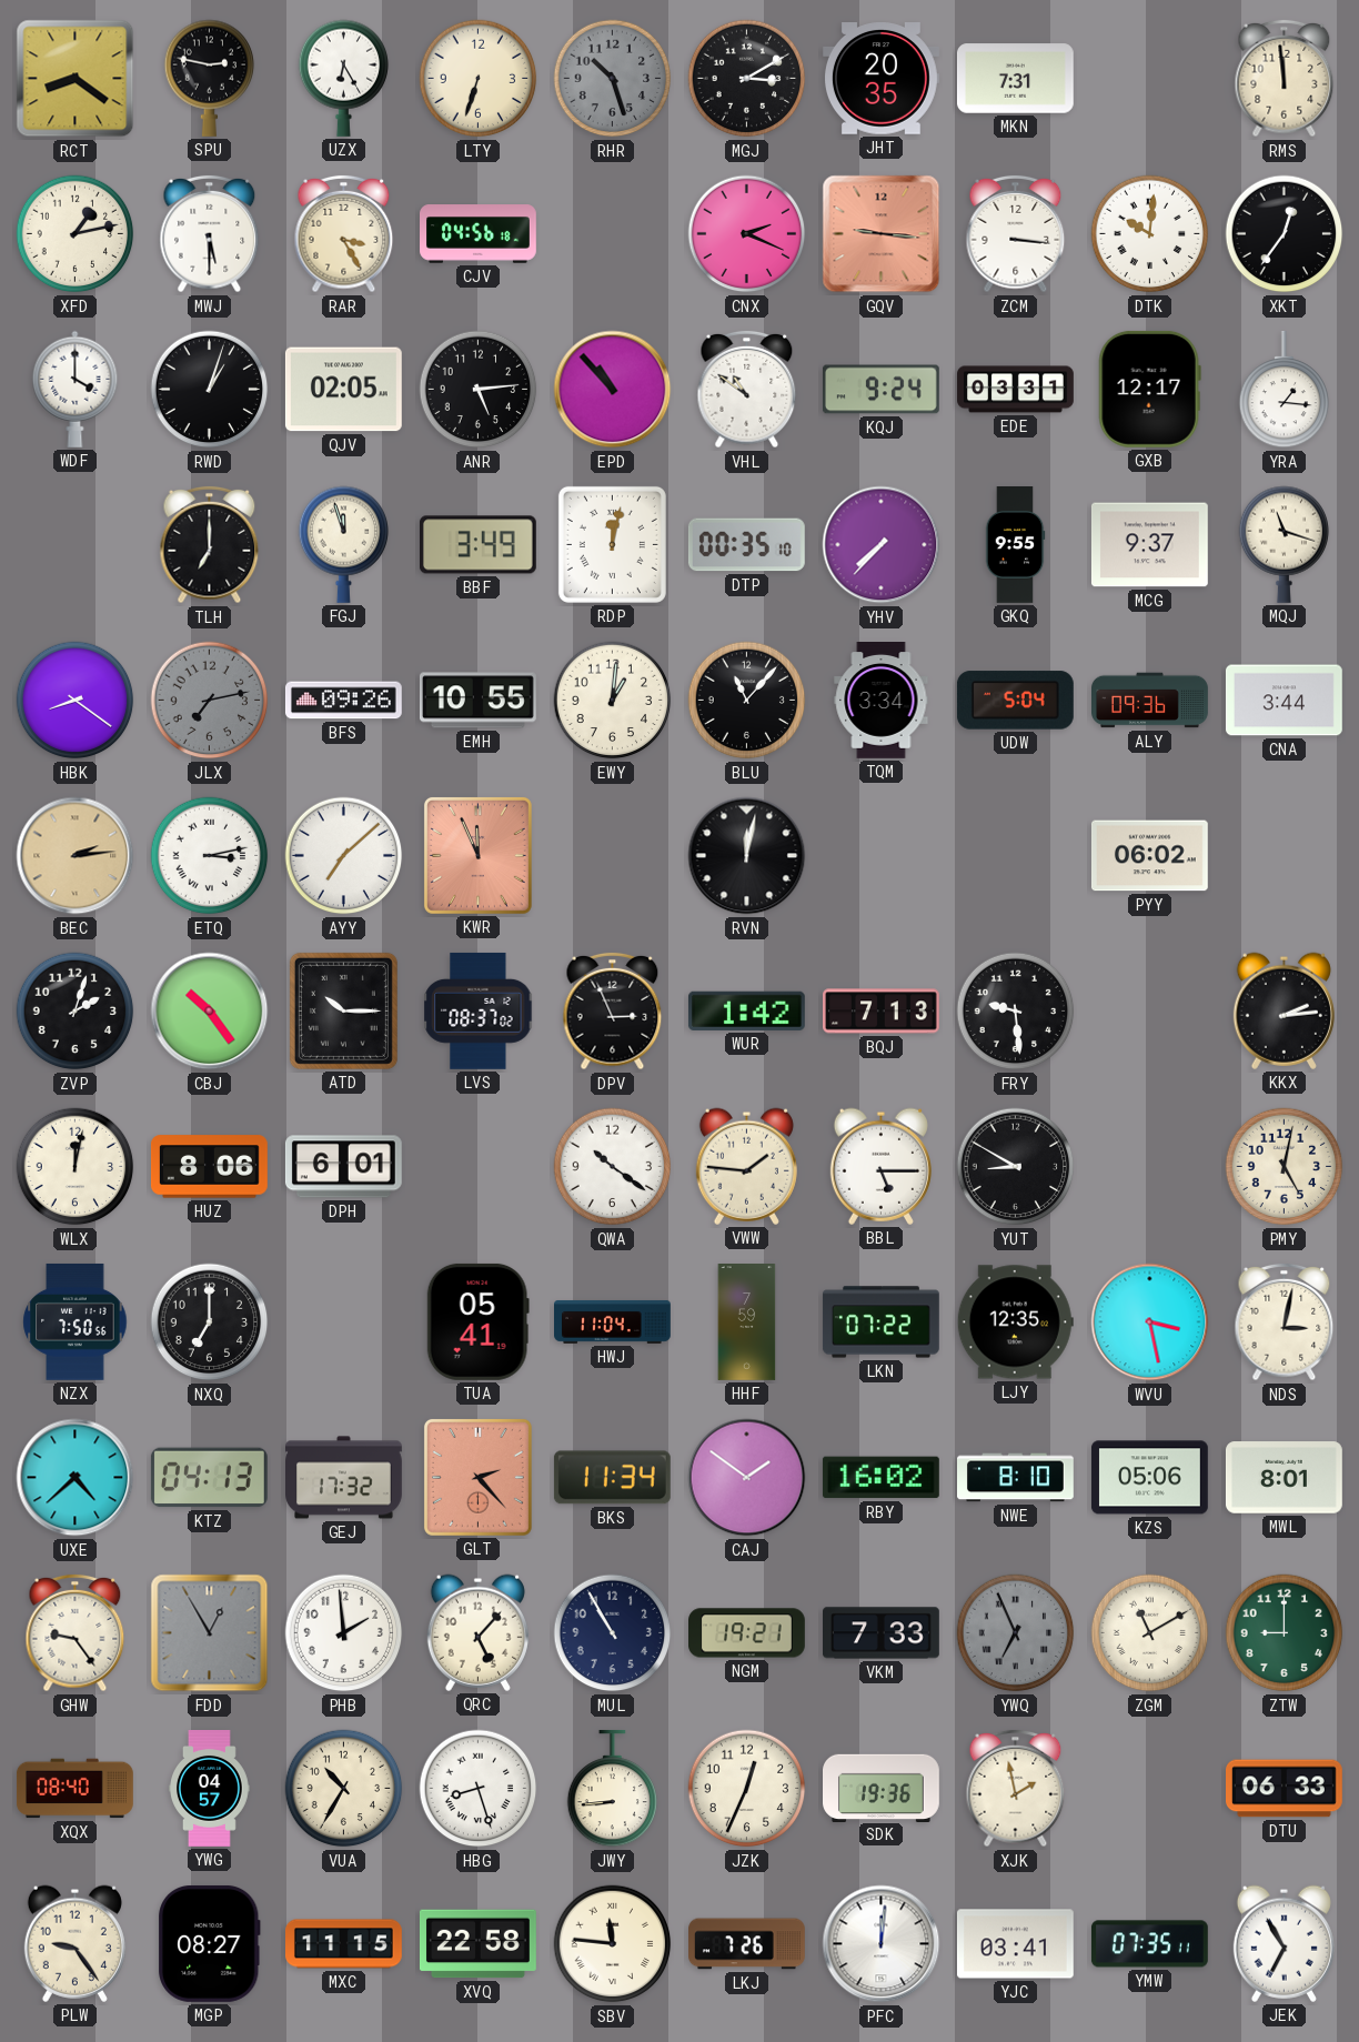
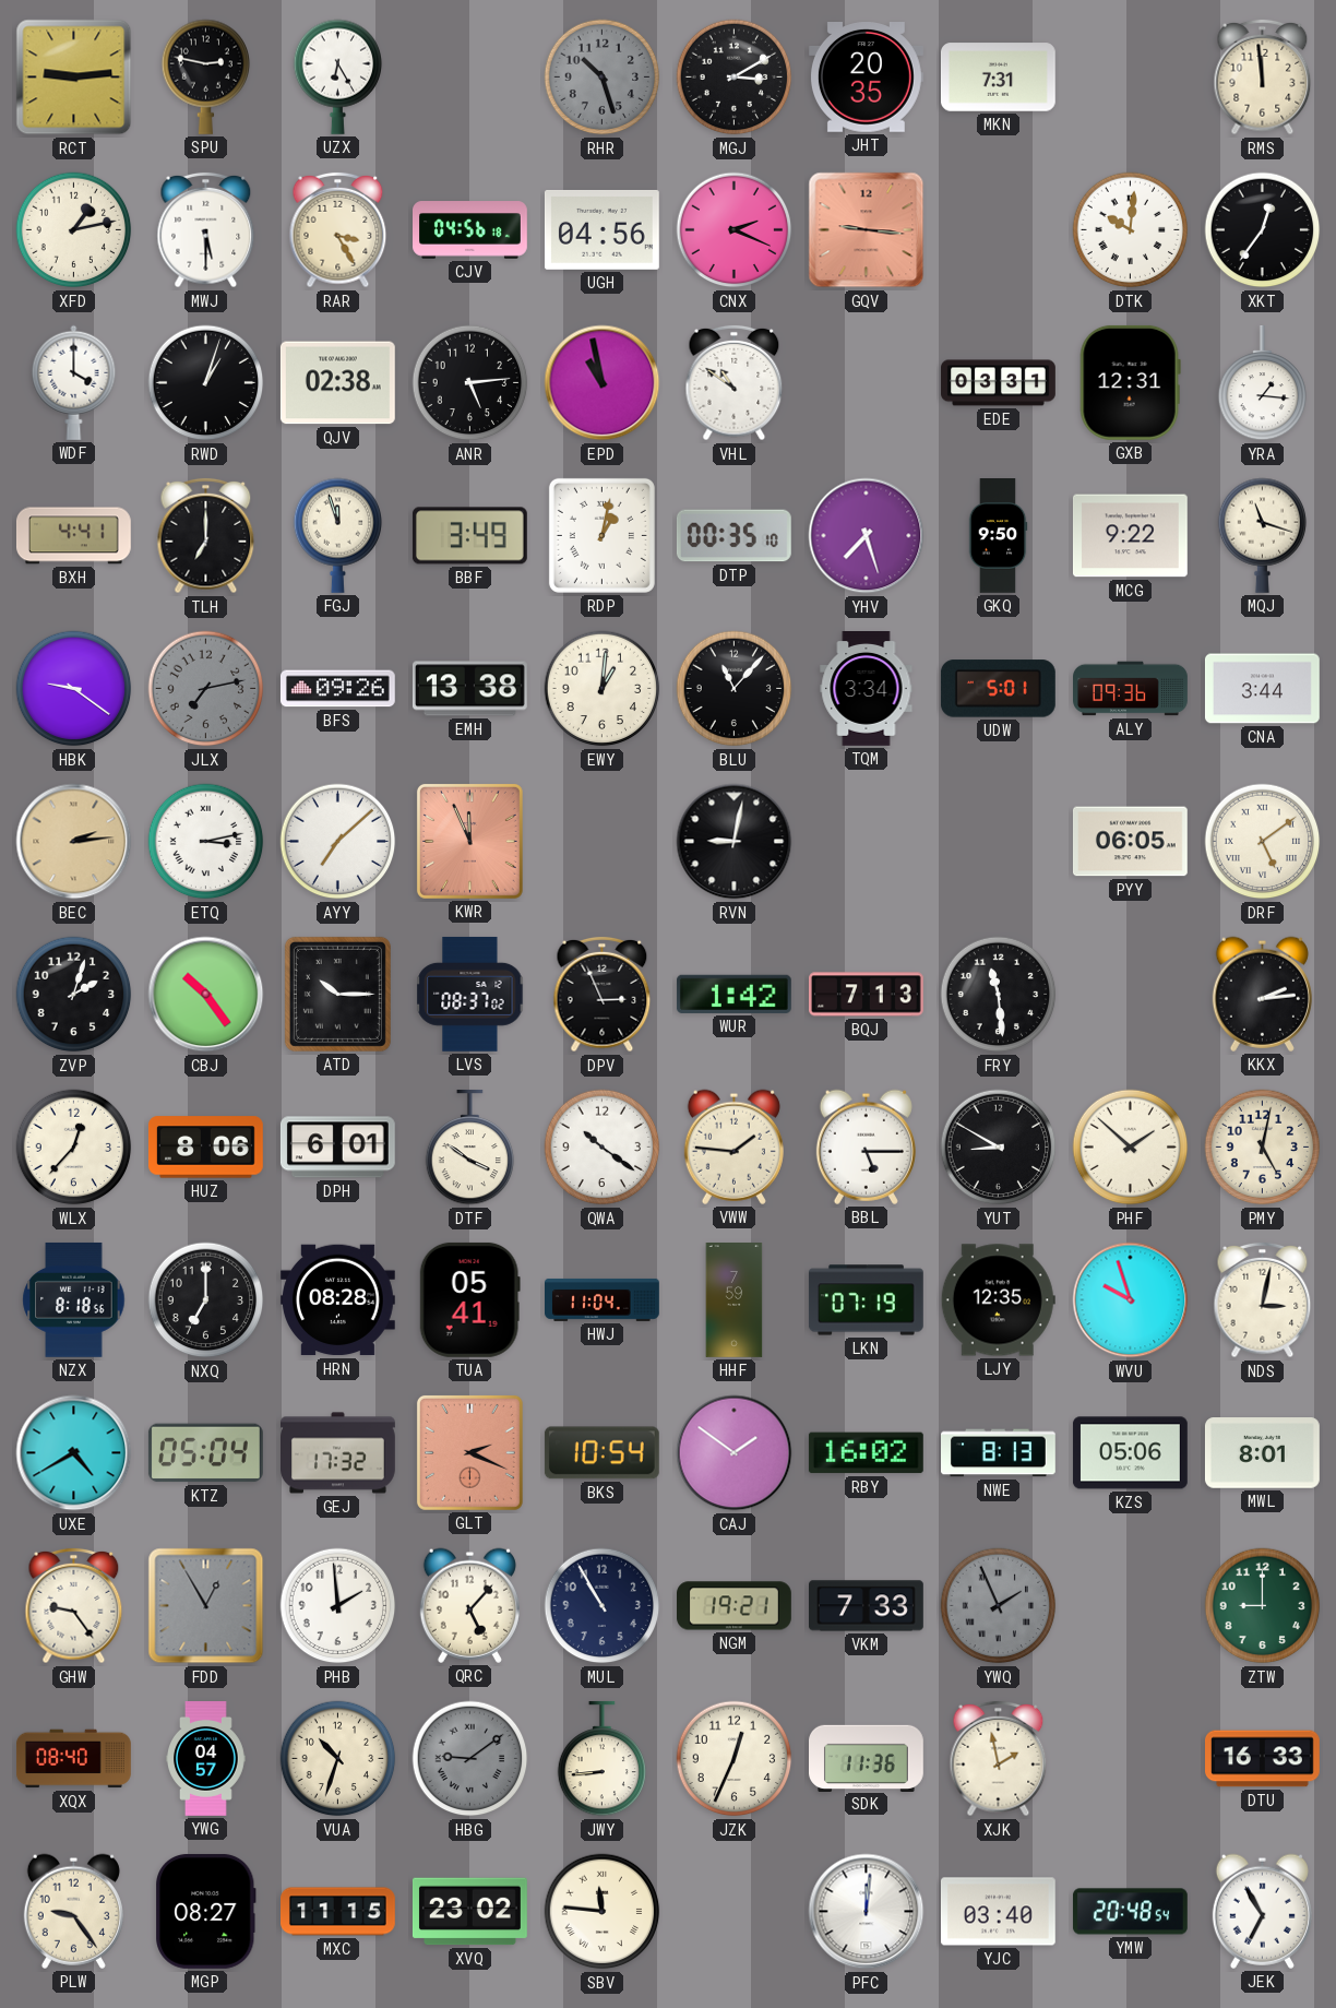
RCT: 8:21 -> 9:14
LTY: 6:33 -> none
UGH: none -> 04:56
ZCM: 3:16 -> none
QJV: 02:05 -> 02:38
EPD: 10:53 -> 10:58
KQJ: 9:24 -> none
GXB: 12:17 -> 12:31
BXH: none -> 4:41
RDP: 12:02 -> 1:02
YHV: 7:37 -> 7:27
GKQ: 9:55 -> 9:50
MCG: 9:37 -> 9:22
HBK: 8:21 -> 9:21
EMH: 10:55 -> 13:38
UDW: 5:04 -> 5:01
RVN: 12:02 -> 9:02
PYY: 06:02 -> 06:05
DRF: none -> 5:09
FRY: 9:29 -> 11:29
WLX: 12:02 -> 12:37
DTF: none -> 3:51
PHF: none -> 1:52
NZX: 7:50 -> 8:18
HRN: none -> 08:28
LKN: 07:22 -> 07:19
WVU: 3:28 -> 9:57
UXE: 4:38 -> 4:40
KTZ: 04:13 -> 05:04
GLT: 2:23 -> 2:19
BKS: 11:34 -> 10:54
NWE: 8:10 -> 8:13
YWQ: 6:56 -> 1:56
ZGM: 11:10 -> none
VUA: 10:35 -> 10:33
HBG: 8:27 -> 9:09
HBG dial: white -> grey
SDK: 19:36 -> 11:36
DTU: 06:33 -> 16:33
XVQ: 22:58 -> 23:02
LKJ: 7:26 -> none
YJC: 03:41 -> 03:40
YMW: 07:35 -> 20:48
